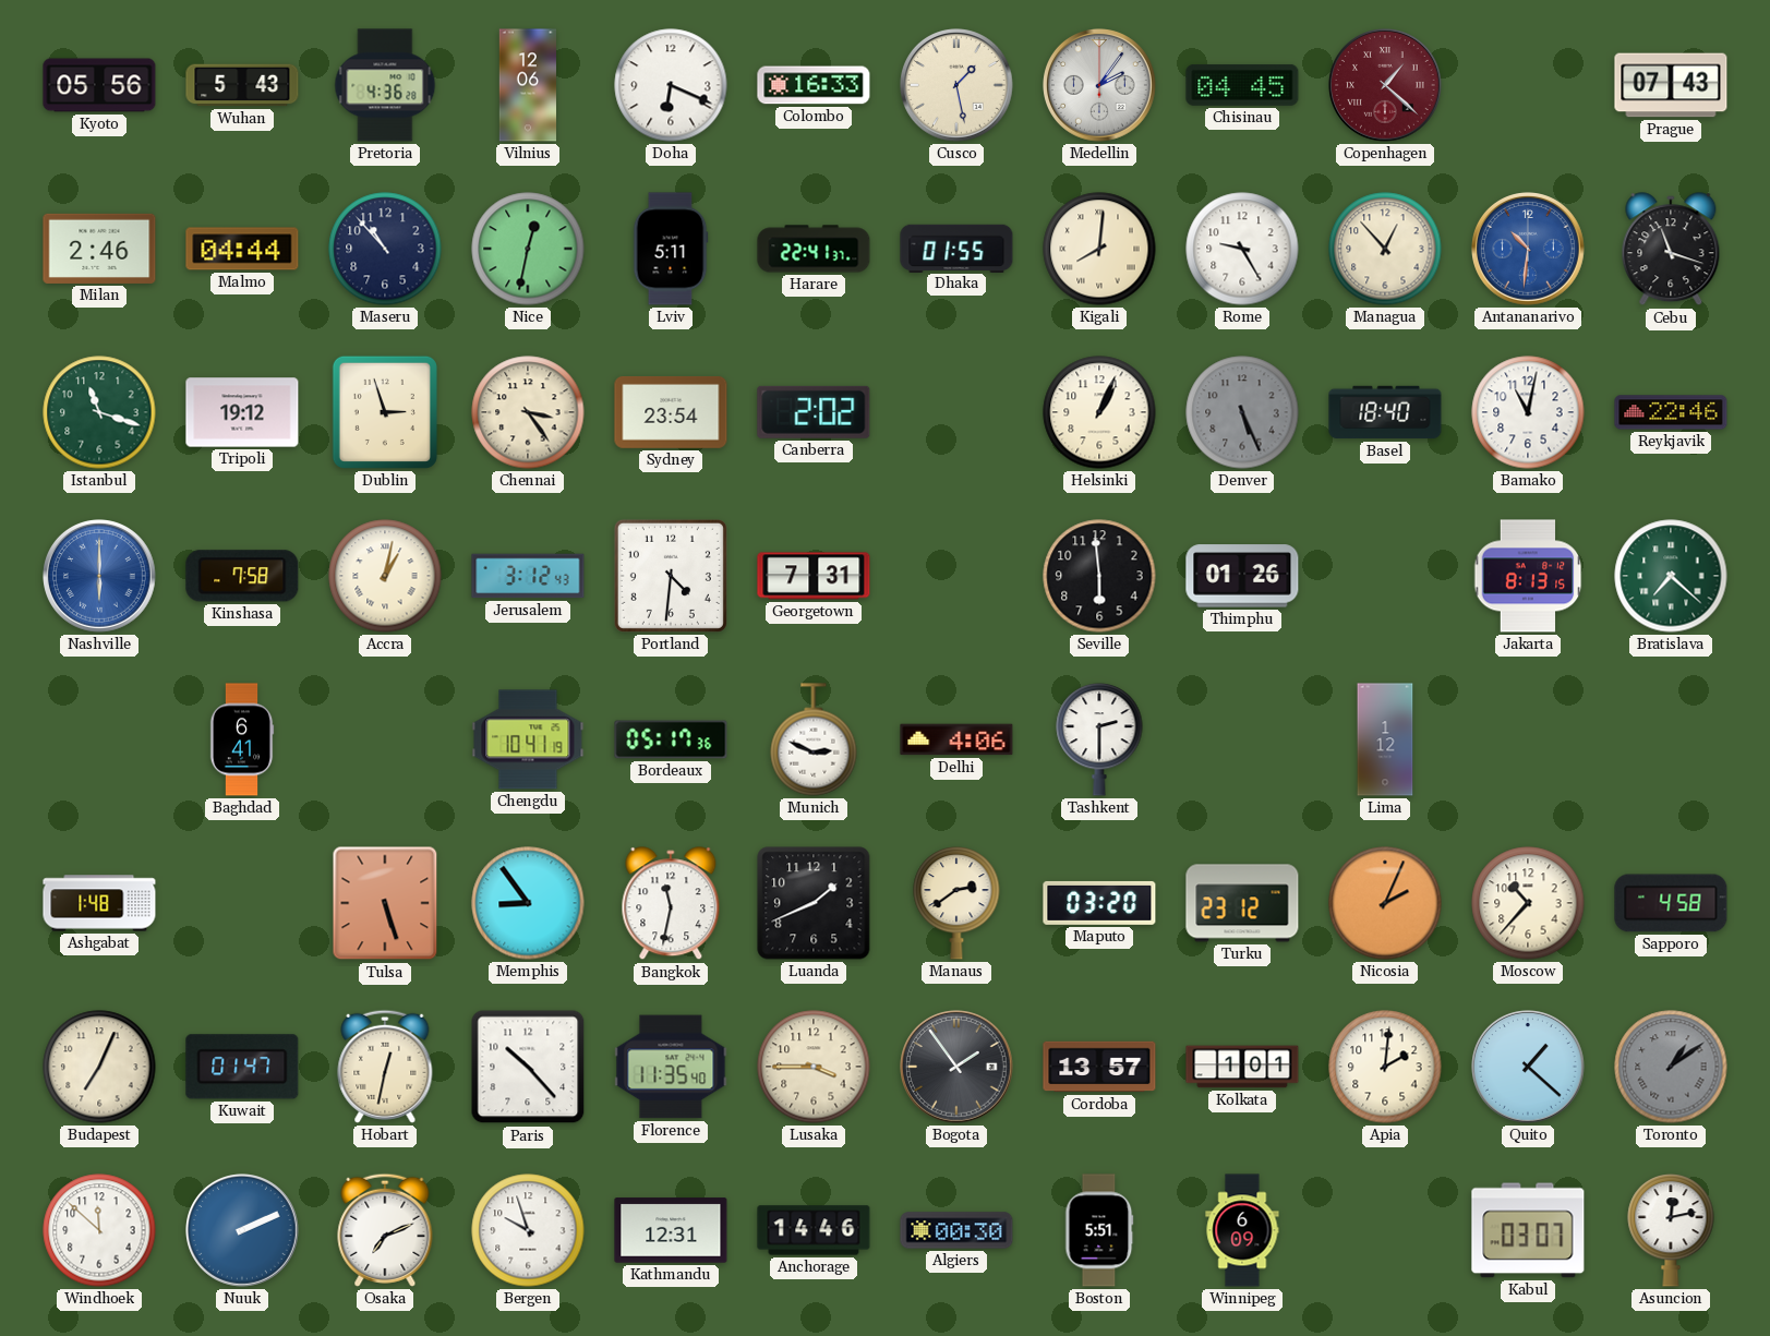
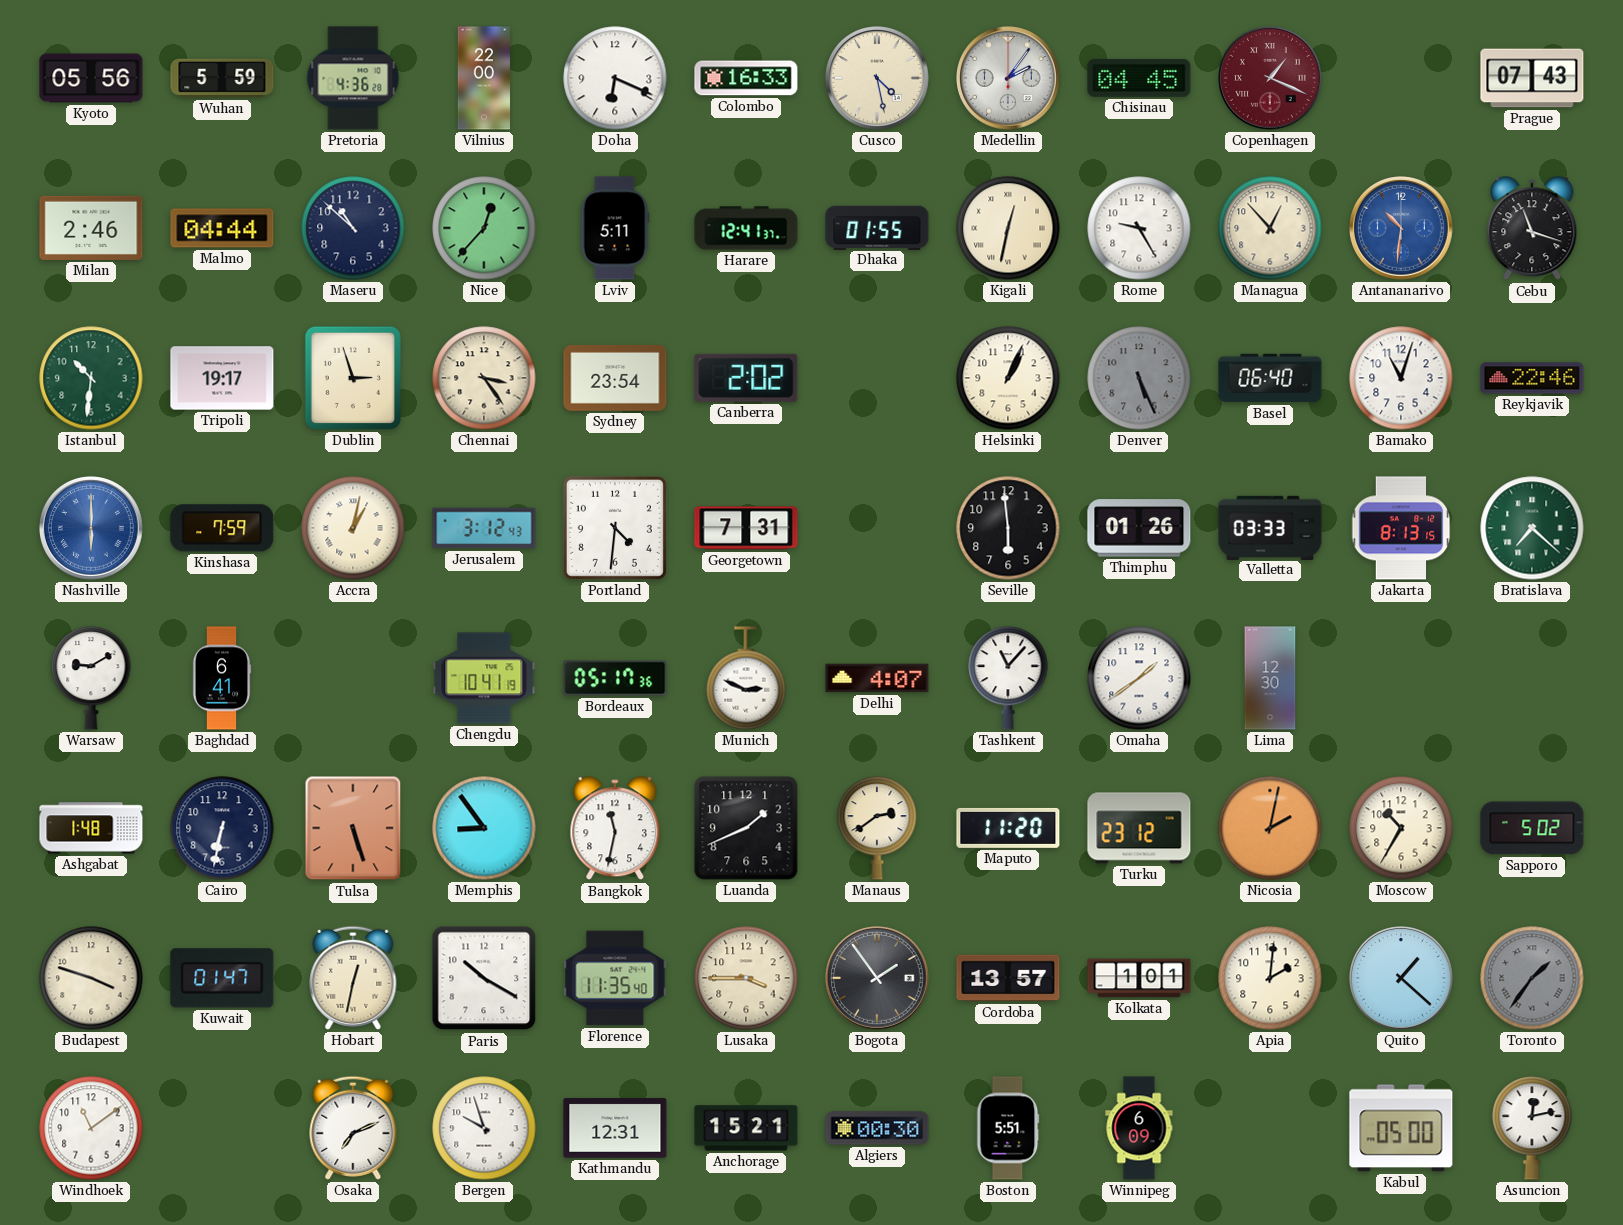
Wuhan: 5:43 -> 5:59
Vilnius: 12:06 -> 22:00
Cusco: 1:28 -> 4:28
Copenhagen: 1:22 -> 1:19
Maseru: 10:53 -> 10:52
Nice: 12:32 -> 12:37
Harare: 22:41 -> 12:41
Kigali: 8:01 -> 12:32
Istanbul: 11:18 -> 10:31
Tripoli: 19:12 -> 19:17
Basel: 18:40 -> 06:40
Bamako: 11:02 -> 11:03
Kinshasa: 7:58 -> 7:59
Valletta: none -> 03:33
Warsaw: none -> 9:10
Delhi: 4:06 -> 4:07
Tashkent: 2:30 -> 11:07
Omaha: none -> 1:39
Lima: 1:12 -> 12:30
Cairo: none -> 6:32
Maputo: 03:20 -> 11:20
Nicosia: 2:04 -> 2:02
Moscow: 10:37 -> 10:35
Sapporo: 4:58 -> 5:02
Budapest: 7:04 -> 3:48
Paris: 10:23 -> 10:20
Toronto: 1:09 -> 1:36
Windhoek: 11:52 -> 11:09
Nuuk: 2:11 -> none
Anchorage: 14:46 -> 15:21
Kabul: 03:07 -> 05:00
